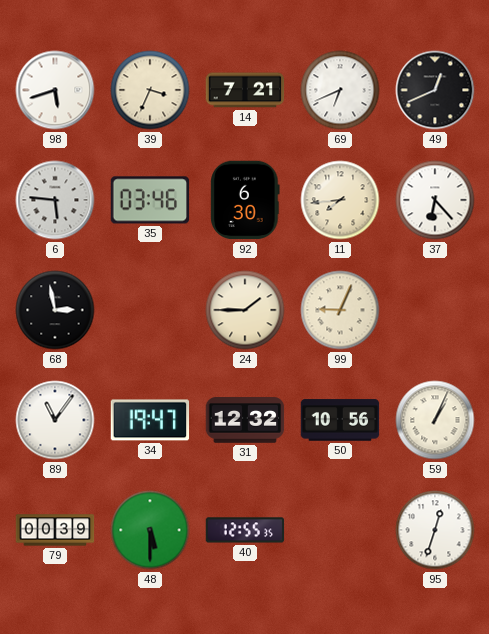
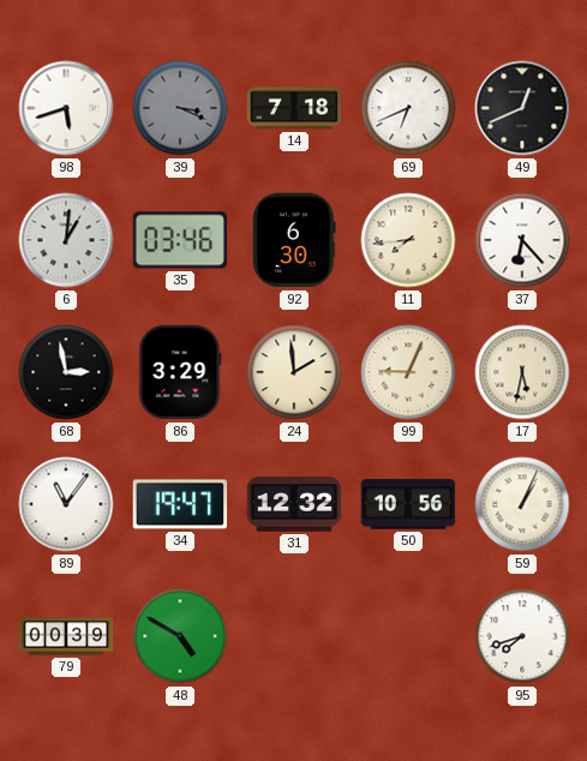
39: 3:34 -> 3:19
39 dial: cream -> grey
14: 7:21 -> 7:18
6: 5:46 -> 1:01
86: none -> 3:29
24: 1:45 -> 1:59
17: none -> 5:32
48: 5:30 -> 4:50
40: 12:55 -> none
95: 12:33 -> 7:42
